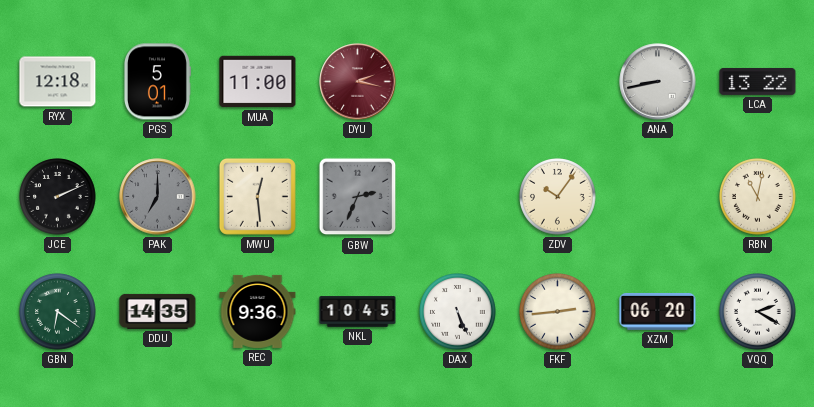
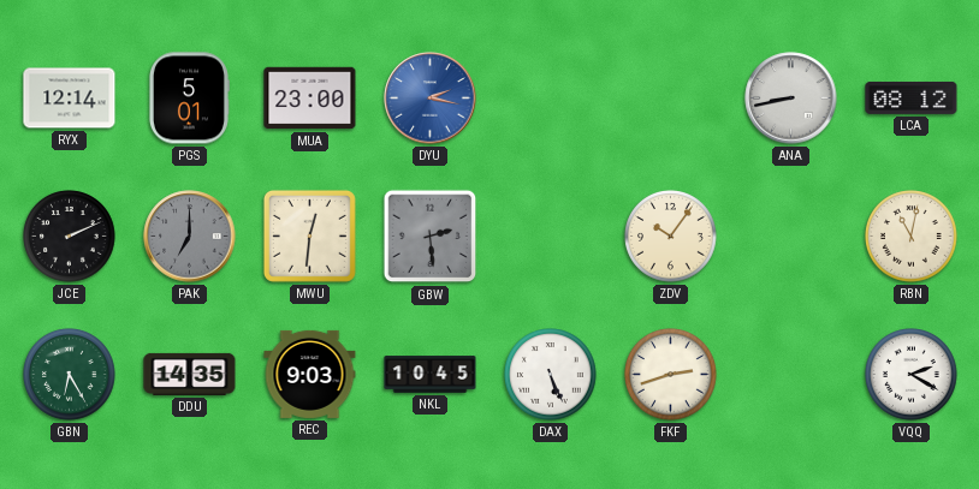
RYX: 12:18 -> 12:14
MUA: 11:00 -> 23:00
DYU dial: burgundy -> blue
LCA: 13:22 -> 08:12
MWU: 12:29 -> 12:31
GBW: 2:34 -> 2:29
GBN: 6:21 -> 6:25
REC: 9:36 -> 9:03
FKF: 2:44 -> 2:42
XZM: 06:20 -> none
